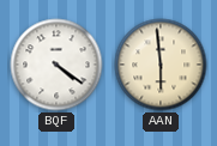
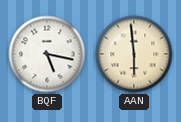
BQF: 4:21 -> 5:17
